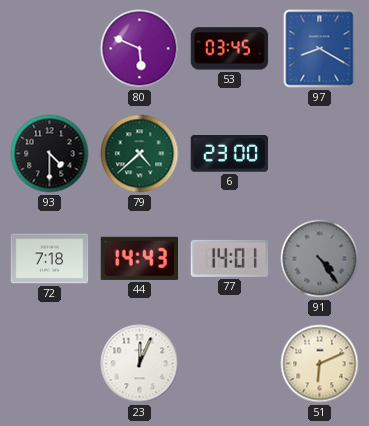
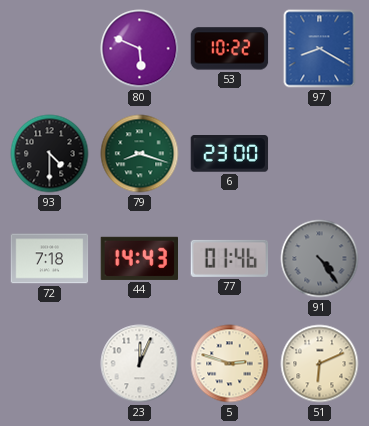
53: 03:45 -> 10:22
79: 4:38 -> 8:18
77: 14:01 -> 01:46
5: none -> 2:48
